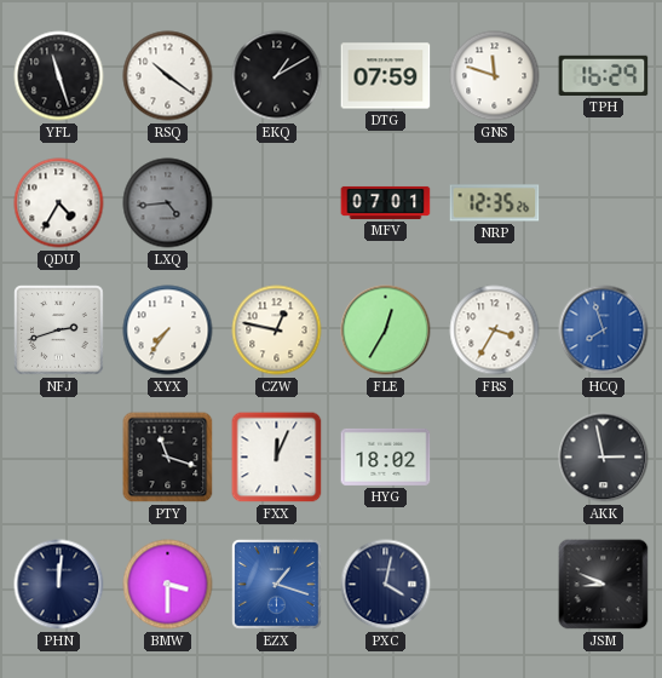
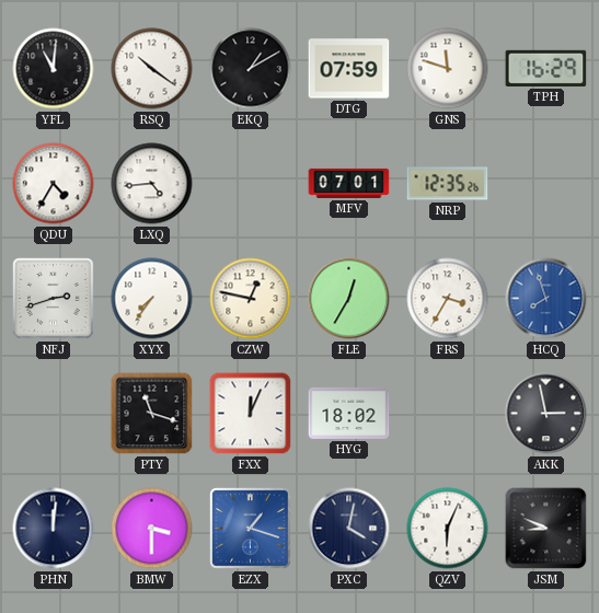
YFL: 11:27 -> 11:01
LXQ dial: grey -> white
QZV: none -> 6:04
